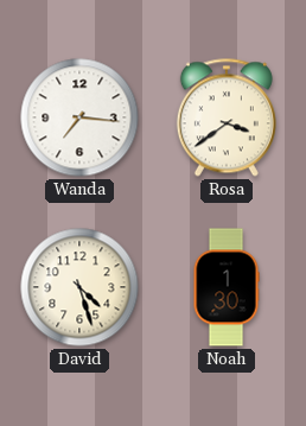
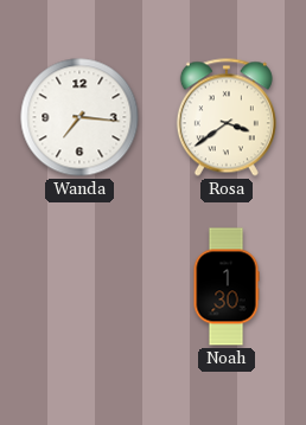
David: 4:27 -> none
